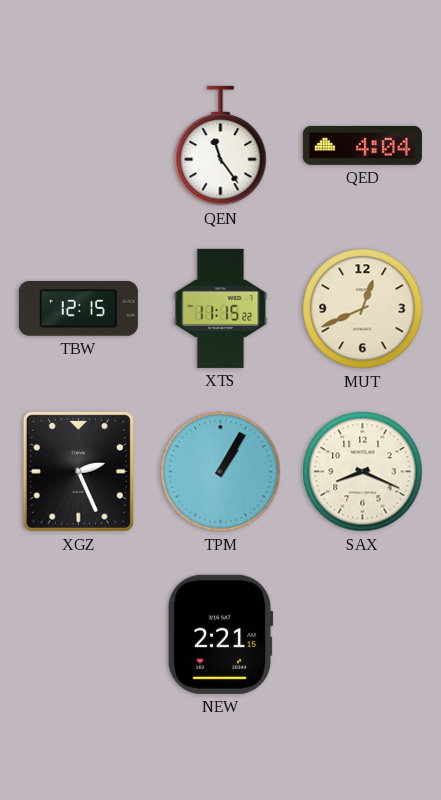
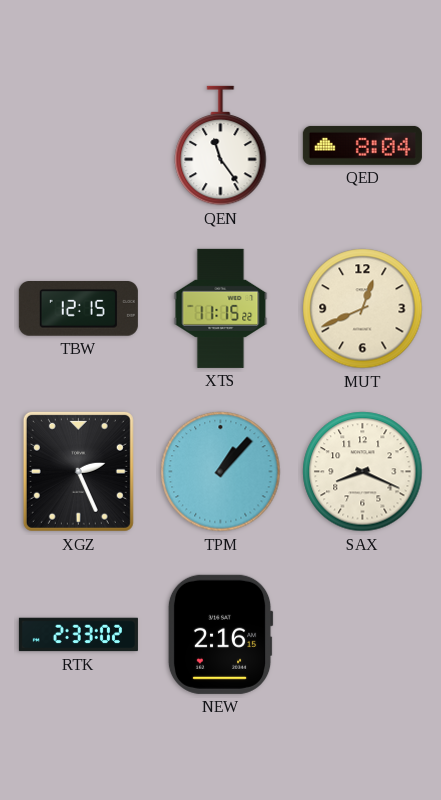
QED: 4:04 -> 8:04
TPM: 1:05 -> 1:07
RTK: none -> 2:33
NEW: 2:21 -> 2:16
